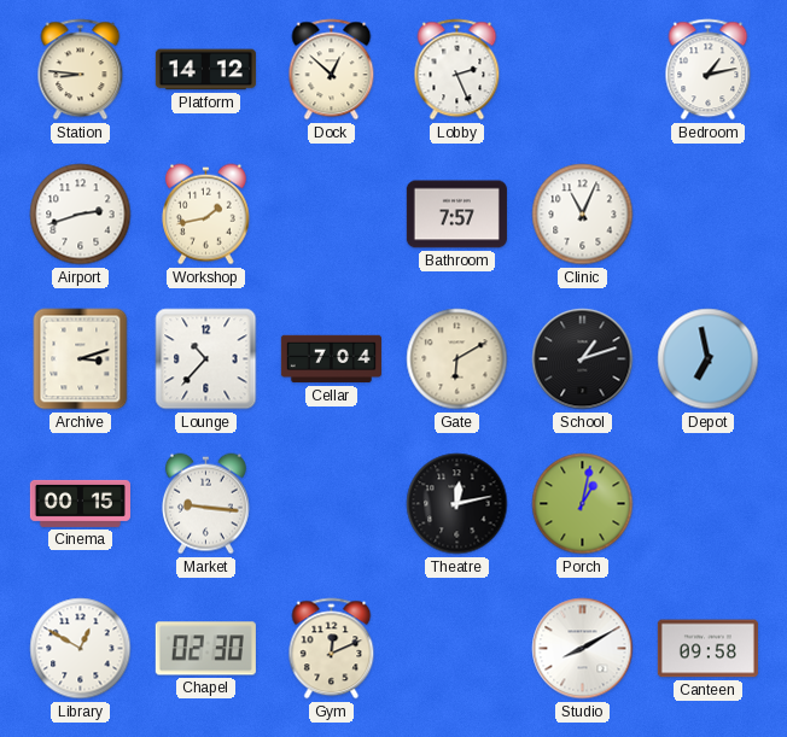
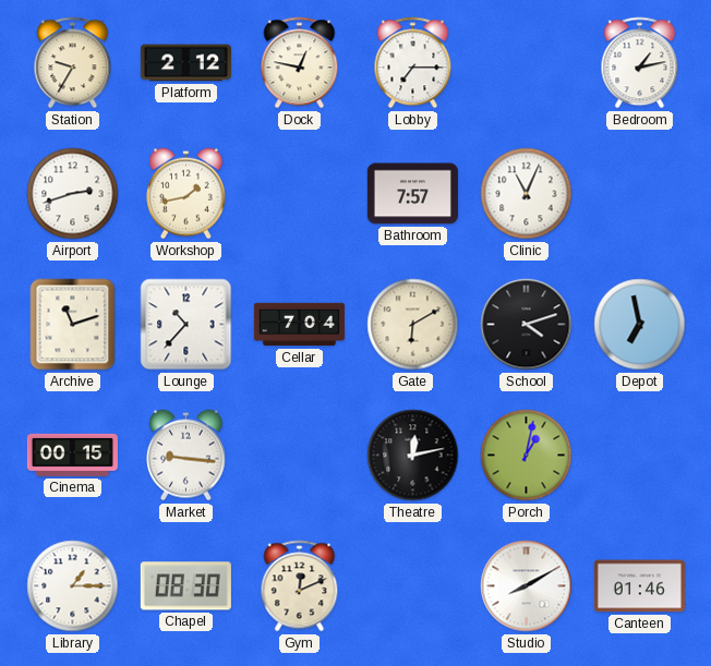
Station: 8:46 -> 9:35
Platform: 14:12 -> 2:12
Dock: 12:52 -> 12:47
Lobby: 2:26 -> 7:15
Archive: 3:12 -> 11:12
School: 1:12 -> 4:12
Library: 12:50 -> 1:15
Chapel: 02:30 -> 08:30
Canteen: 09:58 -> 01:46
